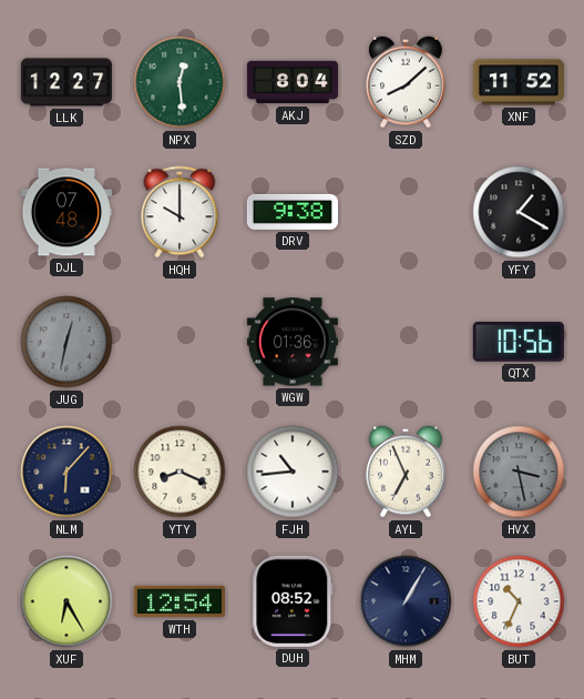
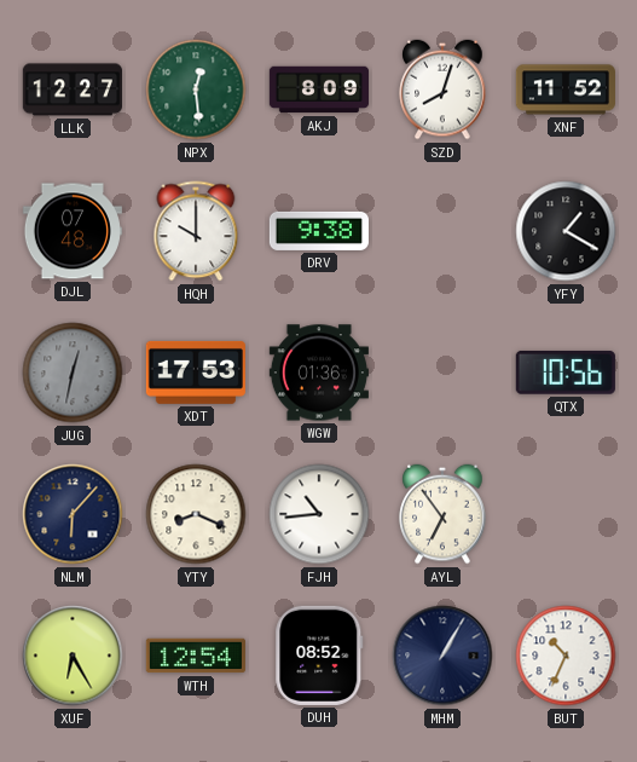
AKJ: 8:04 -> 8:09
SZD: 8:08 -> 8:03
XDT: none -> 17:53
AYL: 6:56 -> 6:54
HVX: 3:28 -> none
